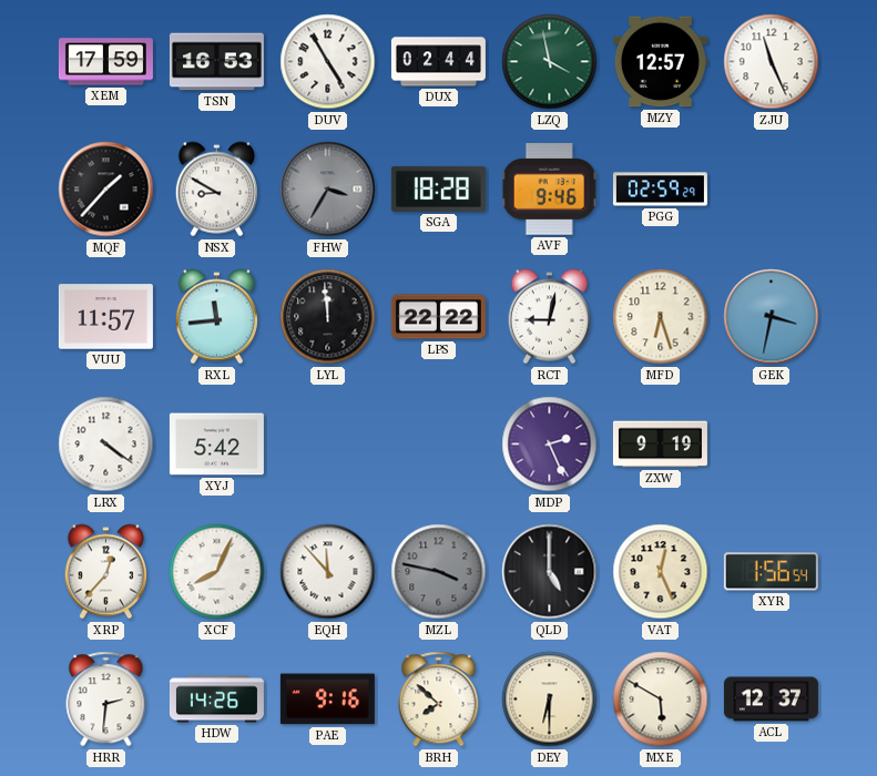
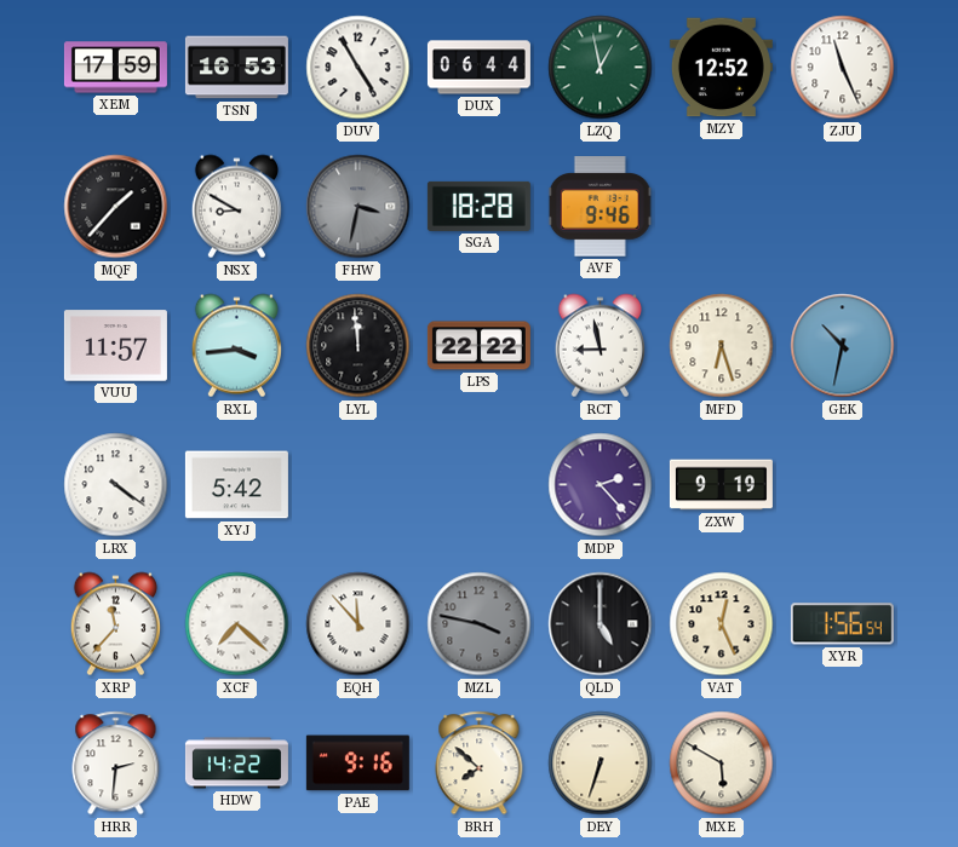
DUX: 02:44 -> 06:44
LZQ: 3:58 -> 12:58
MZY: 12:57 -> 12:52
FHW: 3:35 -> 3:32
PGG: 02:59 -> none
RXL: 11:44 -> 3:44
RCT: 9:02 -> 8:58
GEK: 3:32 -> 10:32
MDP: 2:26 -> 2:23
XRP: 12:37 -> 11:37
XCF: 8:04 -> 7:22
HDW: 14:26 -> 14:22
DEY: 6:30 -> 6:33
ACL: 12:37 -> none
